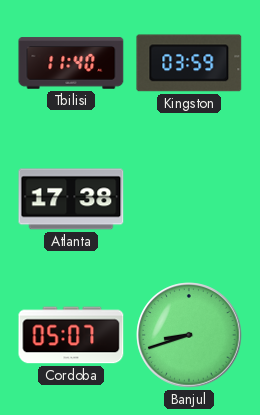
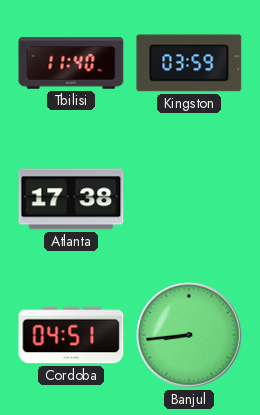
Cordoba: 05:07 -> 04:51
Banjul: 8:42 -> 8:44
